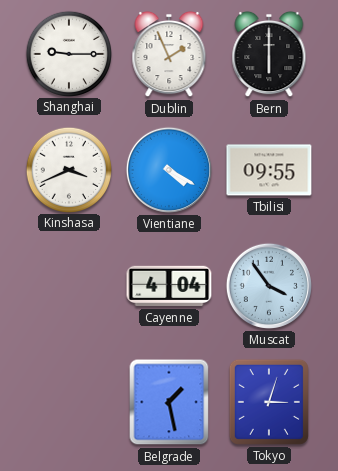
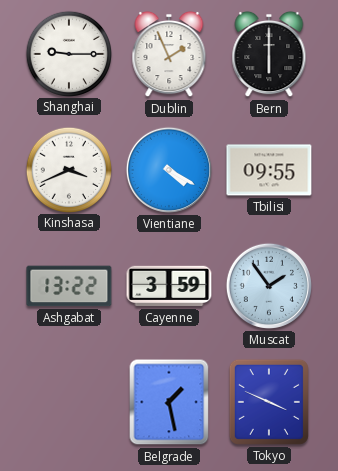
Ashgabat: none -> 13:22
Cayenne: 4:04 -> 3:59
Muscat: 3:54 -> 1:54
Tokyo: 3:03 -> 3:49
